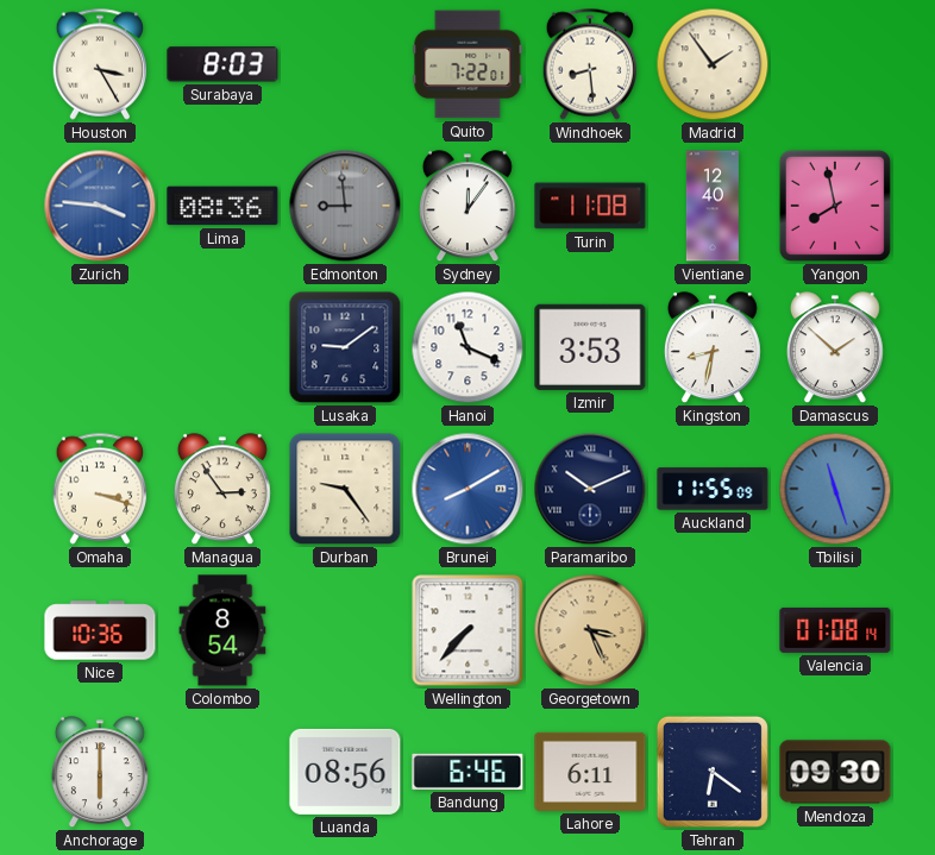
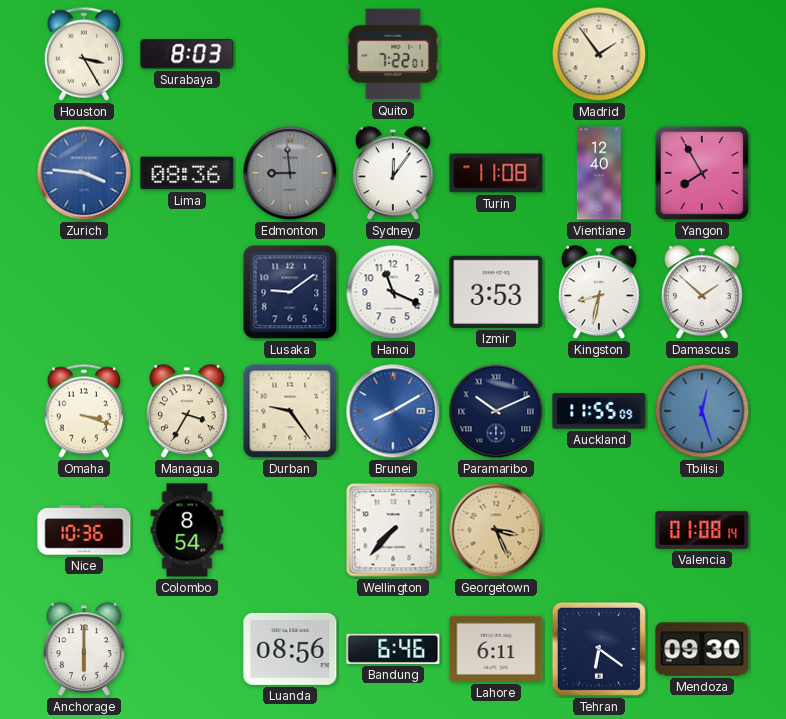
Windhoek: 8:29 -> none
Yangon: 7:58 -> 7:55
Managua: 2:54 -> 3:35
Tbilisi: 11:27 -> 12:27
